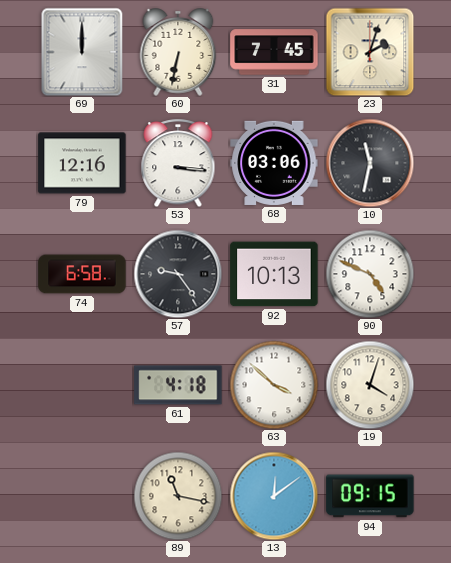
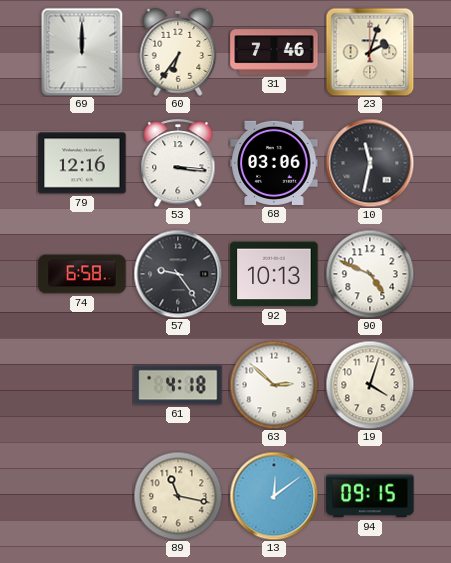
60: 6:32 -> 6:36
31: 7:45 -> 7:46
63: 3:52 -> 2:52
